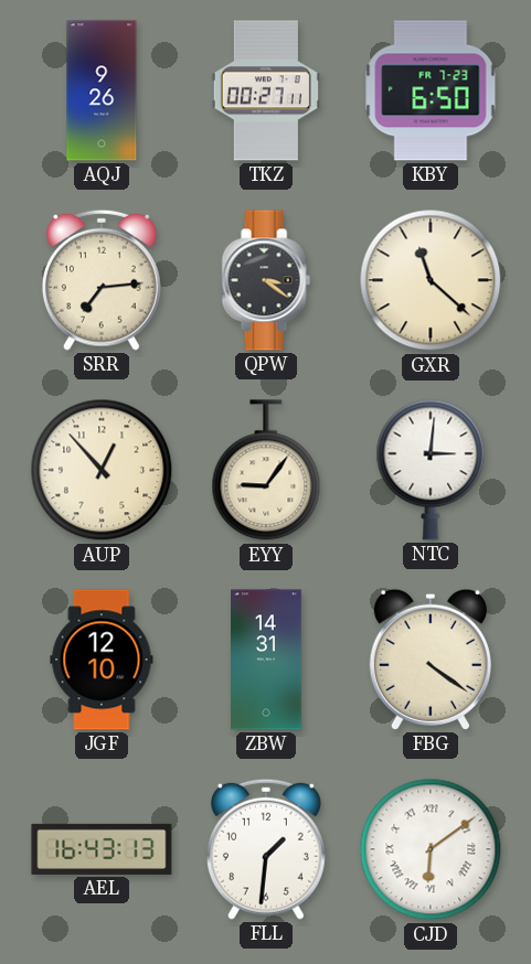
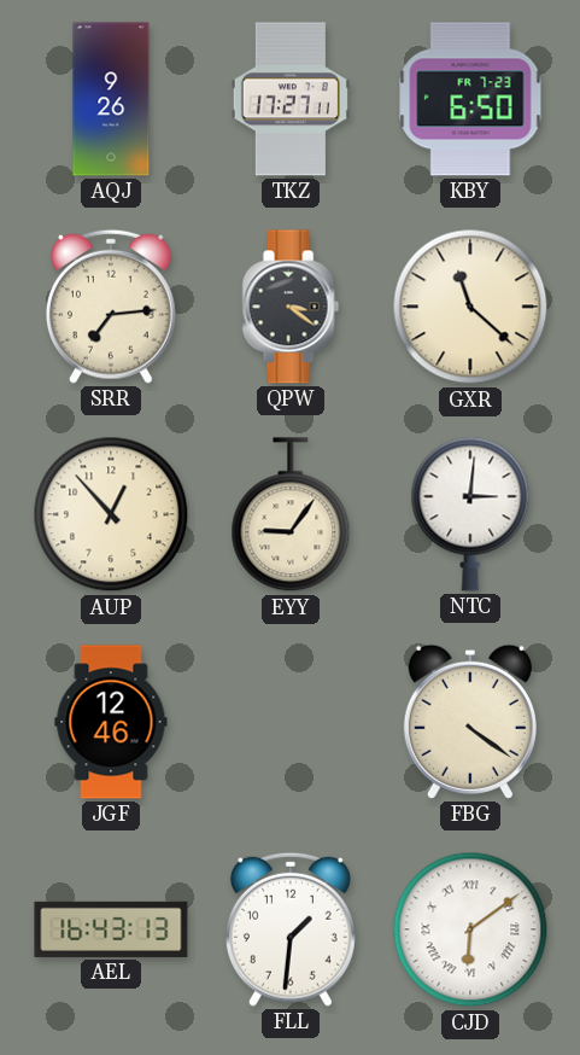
TKZ: 00:27 -> 17:27
JGF: 12:10 -> 12:46
ZBW: 14:31 -> none
